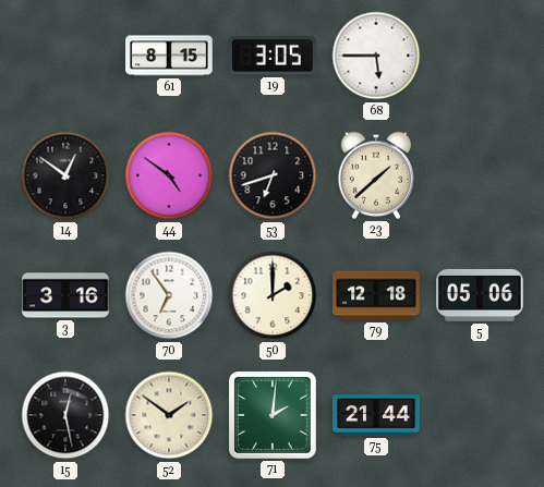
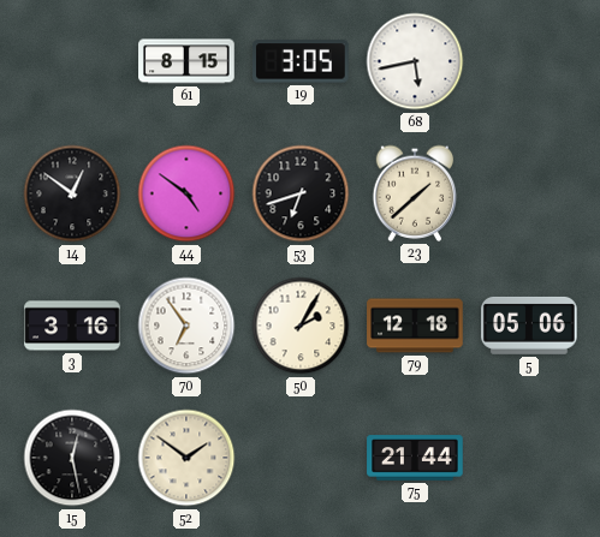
68: 5:45 -> 5:43
50: 2:00 -> 2:05
71: 2:01 -> none
